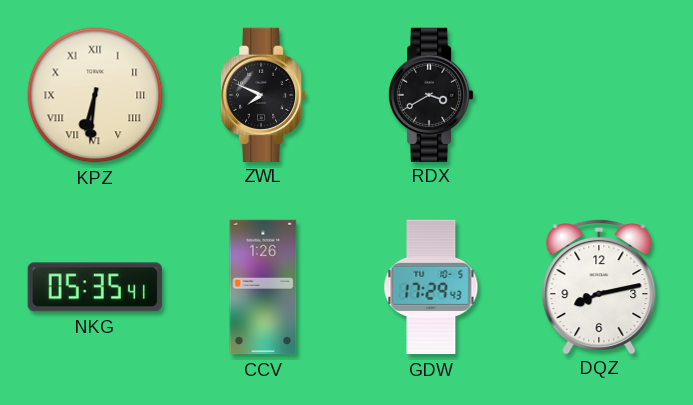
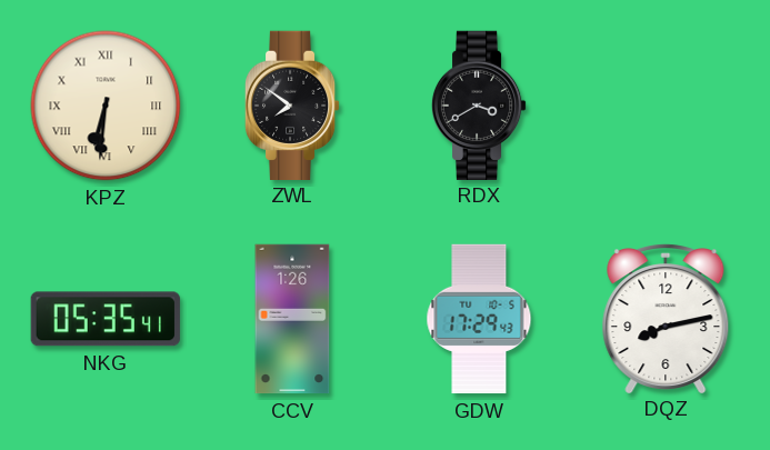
ZWL: 7:49 -> 7:51
